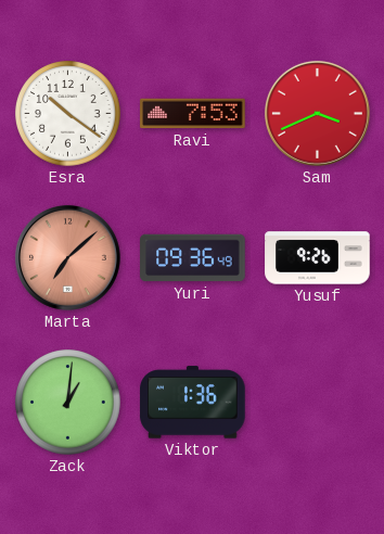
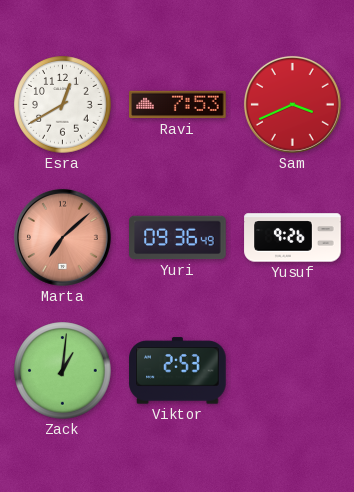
Esra: 10:21 -> 12:40
Viktor: 1:36 -> 2:53
